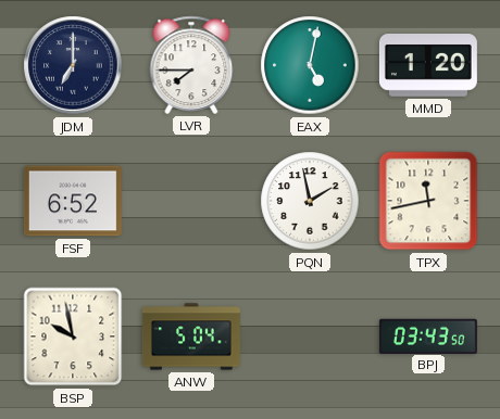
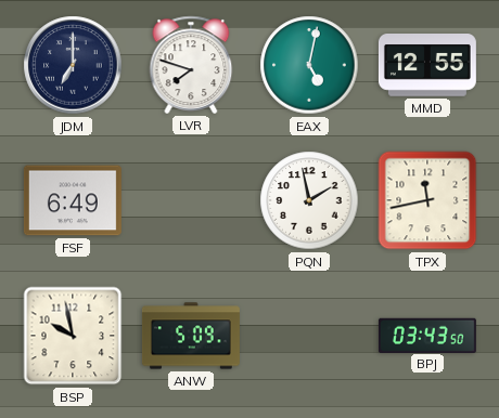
LVR: 7:45 -> 7:48
MMD: 1:20 -> 12:55
FSF: 6:52 -> 6:49
ANW: 5:04 -> 5:09
